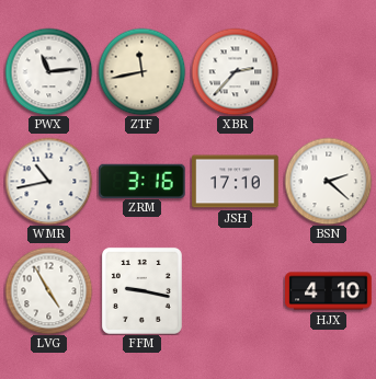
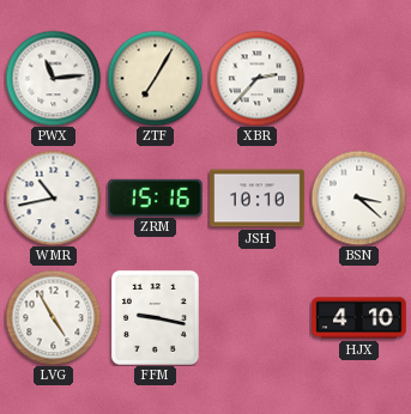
ZTF: 11:43 -> 7:05
ZRM: 3:16 -> 15:16
JSH: 17:10 -> 10:10
BSN: 2:22 -> 3:22
